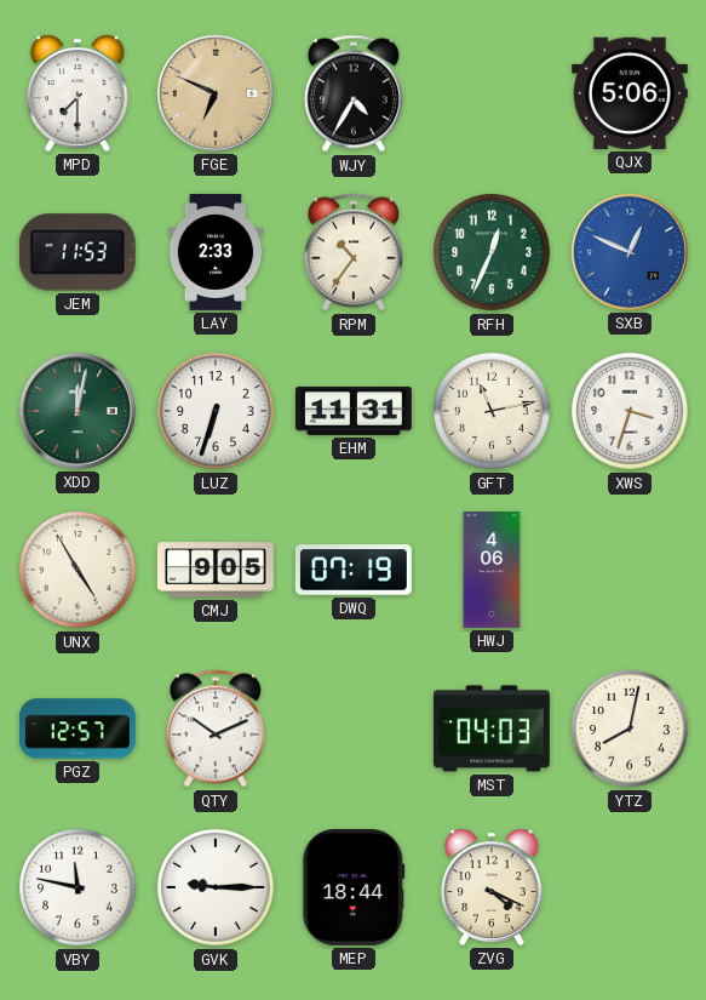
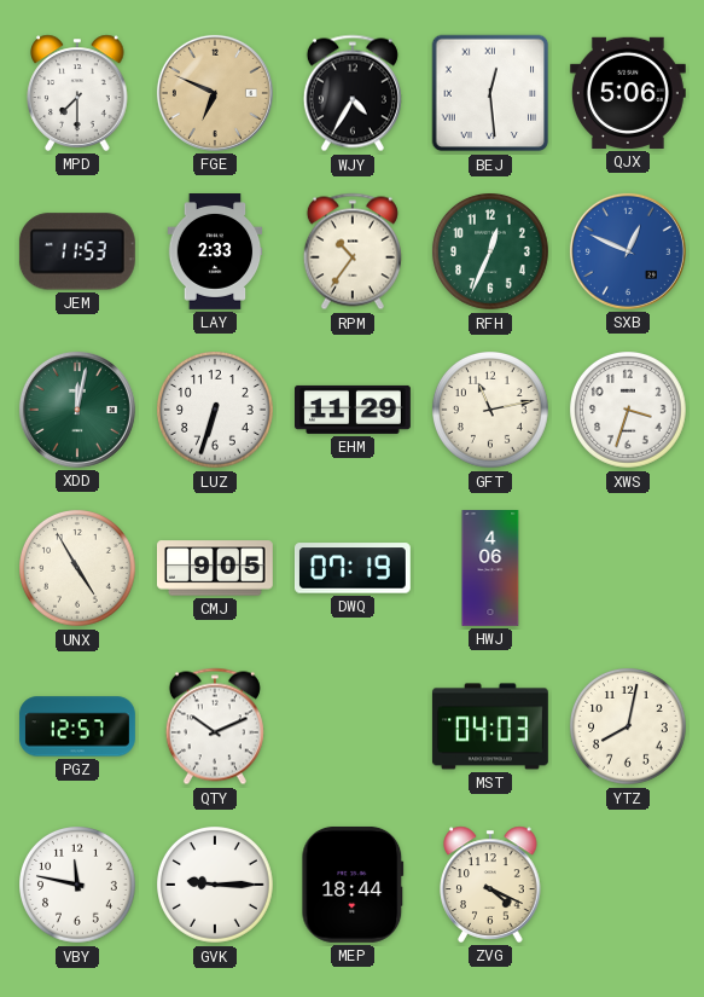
BEJ: none -> 12:29
EHM: 11:31 -> 11:29
